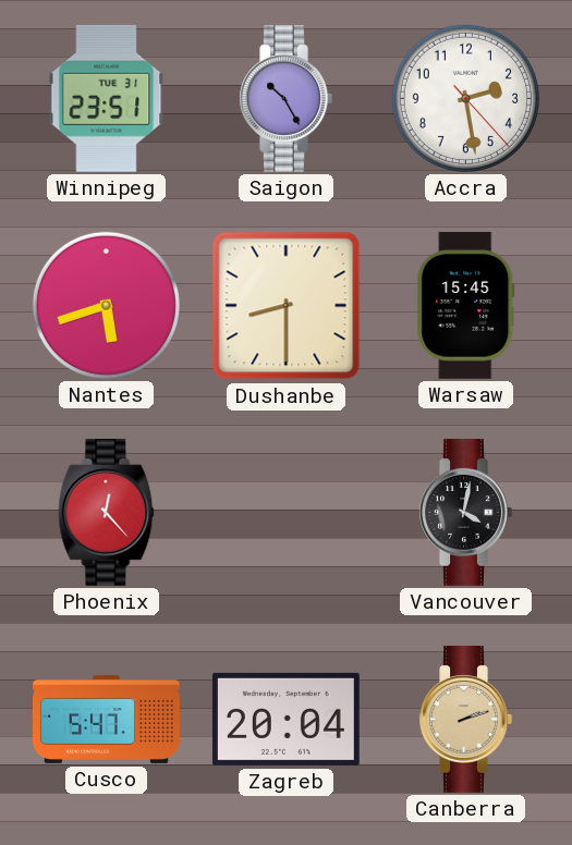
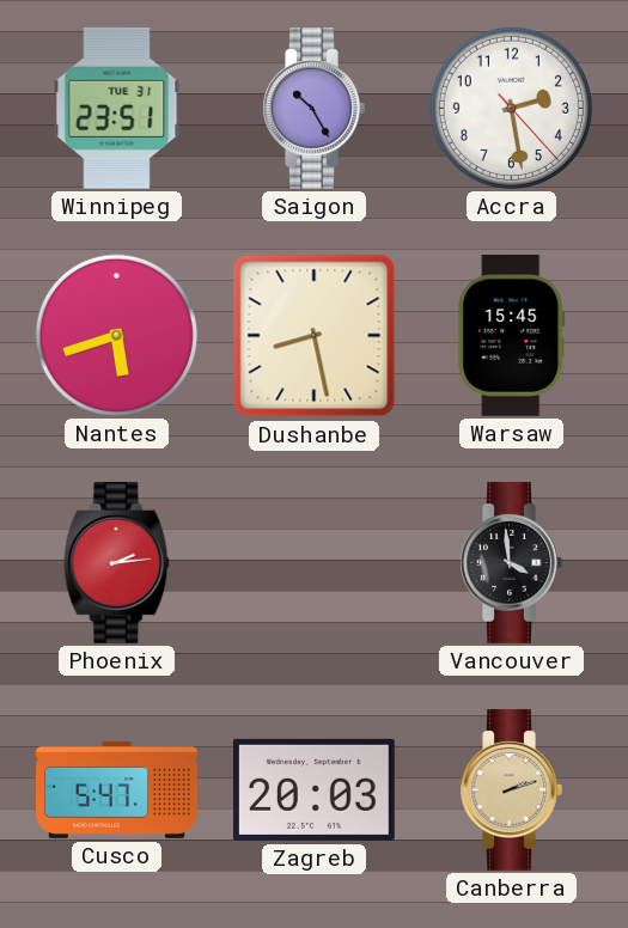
Dushanbe: 8:30 -> 8:28
Phoenix: 12:23 -> 2:14
Vancouver: 4:02 -> 3:59
Zagreb: 20:04 -> 20:03
